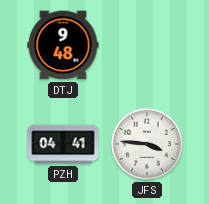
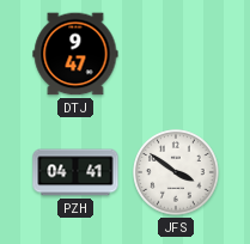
DTJ: 9:48 -> 9:47
JFS: 3:46 -> 3:51
